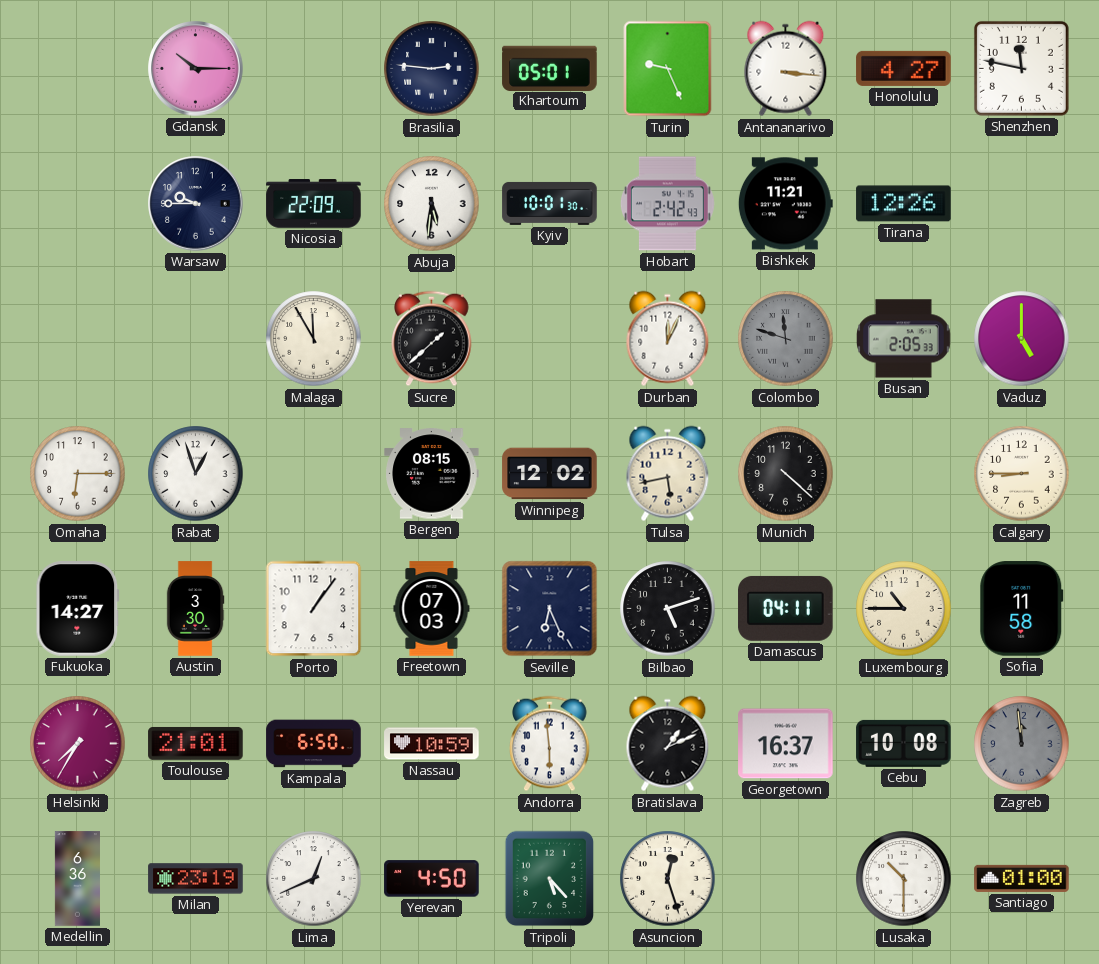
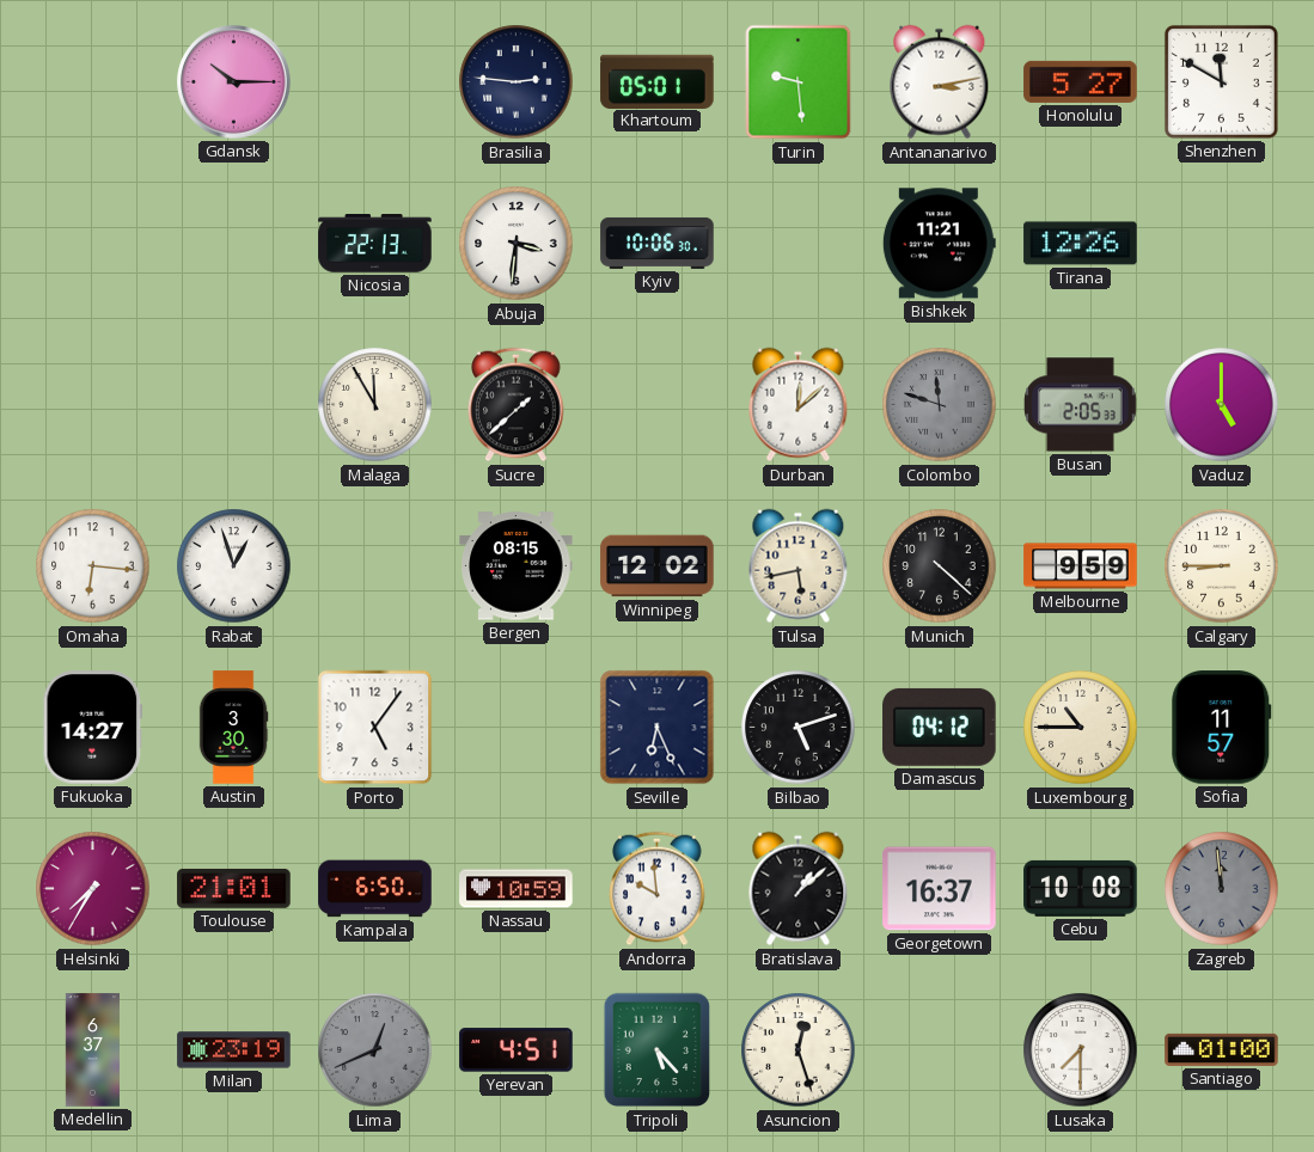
Turin: 9:26 -> 9:29
Antananarivo: 3:16 -> 3:13
Honolulu: 4:27 -> 5:27
Shenzhen: 11:47 -> 11:50
Warsaw: 9:45 -> none
Nicosia: 22:09 -> 22:13
Abuja: 5:31 -> 3:31
Kyiv: 10:01 -> 10:06
Hobart: 2:42 -> none
Durban: 12:04 -> 12:08
Omaha: 6:15 -> 6:16
Melbourne: none -> 9:59
Porto: 1:06 -> 5:06
Freetown: 07:03 -> none
Damascus: 04:11 -> 04:12
Sofia: 11:58 -> 11:57
Andorra: 5:59 -> 9:59
Bratislava: 1:11 -> 1:08
Medellin: 6:36 -> 6:37
Lima dial: white -> grey
Yerevan: 4:50 -> 4:51
Lusaka: 10:30 -> 7:30
